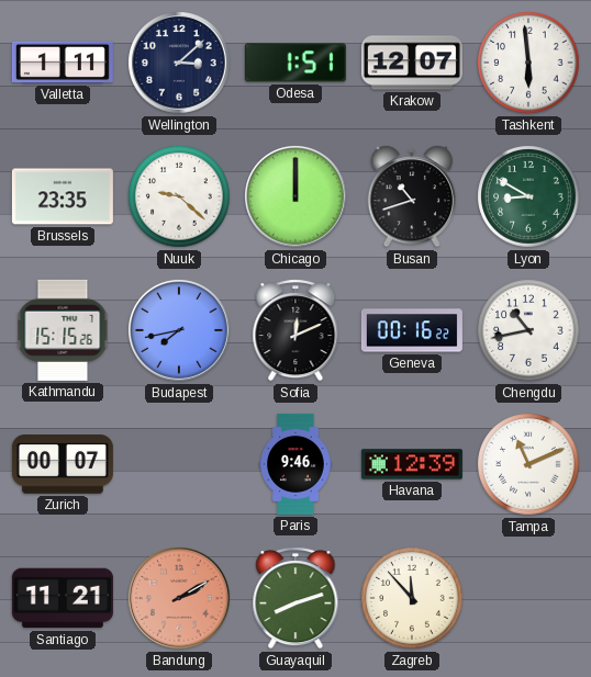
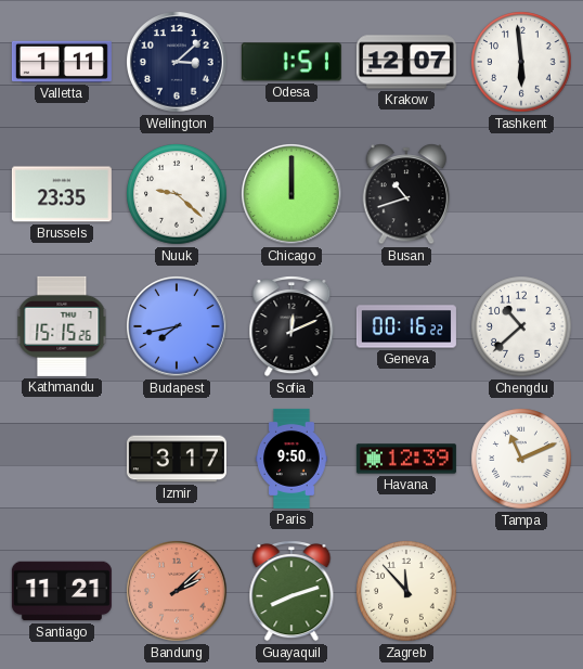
Lyon: 8:50 -> none
Chengdu: 10:43 -> 10:38
Zurich: 00:07 -> none
Izmir: none -> 3:17
Paris: 9:46 -> 9:50
Bandung: 2:10 -> 2:08
